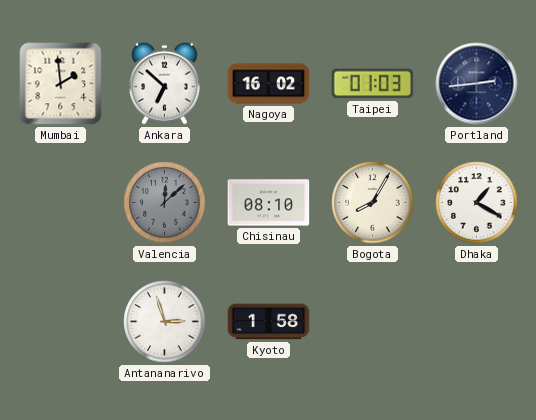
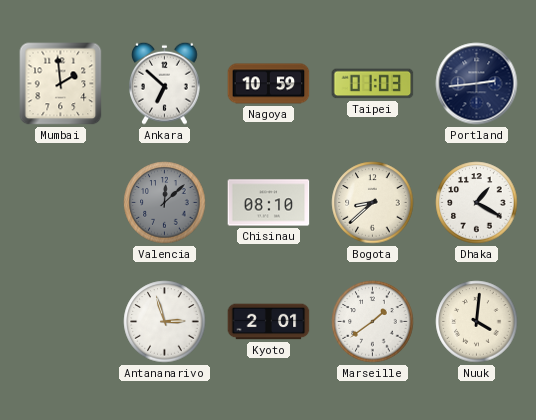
Nagoya: 16:02 -> 10:59
Bogota: 8:05 -> 8:38
Kyoto: 1:58 -> 2:01
Marseille: none -> 1:39
Nuuk: none -> 4:01
